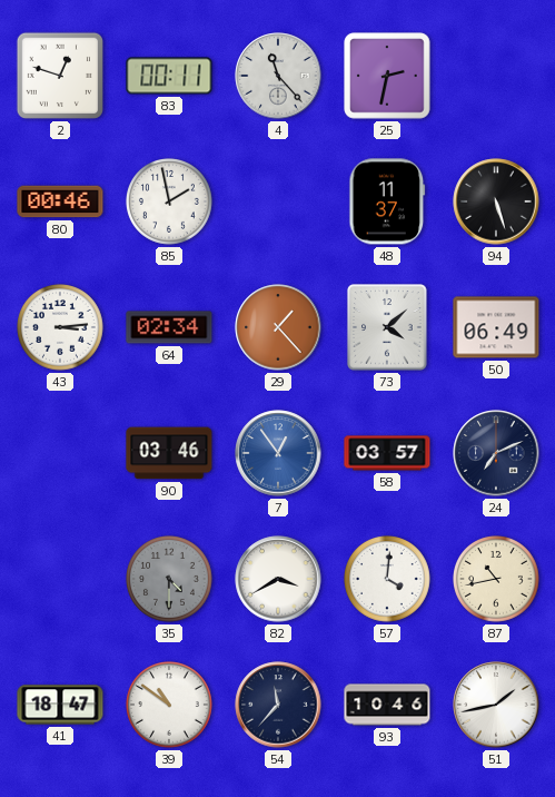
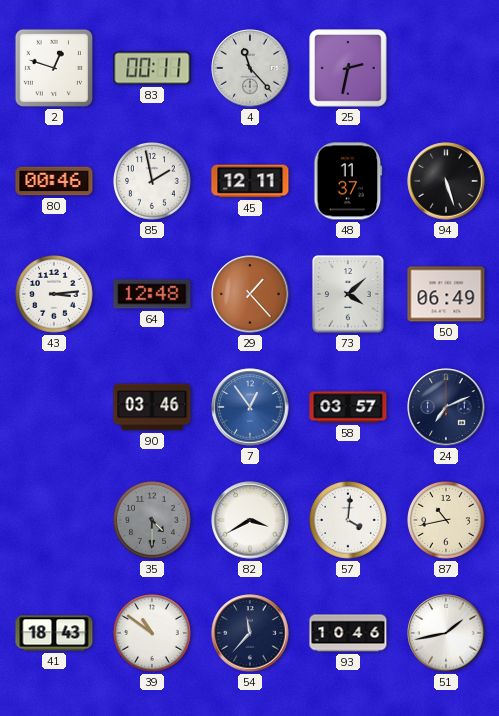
45: none -> 12:11
64: 02:34 -> 12:48
41: 18:47 -> 18:43
